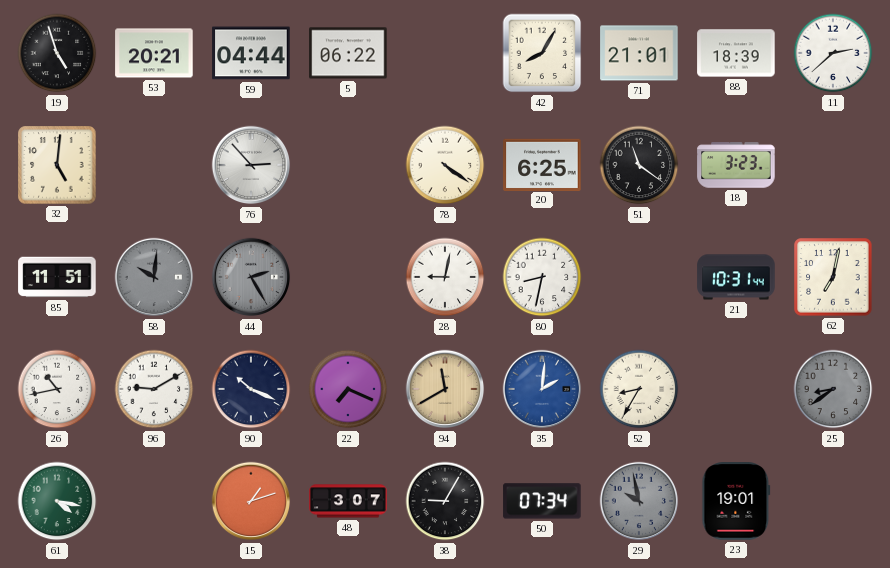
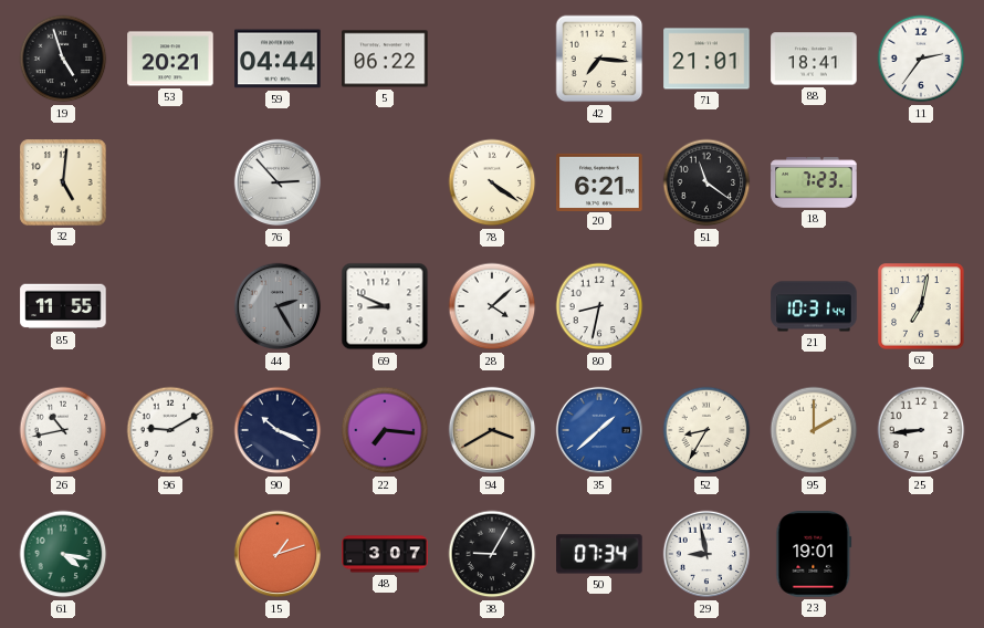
42: 8:05 -> 7:16
88: 18:39 -> 18:41
11: 2:38 -> 2:36
20: 6:25 -> 6:21
18: 3:23 -> 7:23
85: 11:51 -> 11:55
58: 10:01 -> none
69: none -> 8:49
28: 9:02 -> 4:08
22: 7:19 -> 7:16
94: 11:40 -> 3:40
35: 2:01 -> 1:38
95: none -> 2:00
25: 8:39 -> 8:44
25 dial: grey -> white
29: 9:58 -> 8:58
29 dial: grey -> white
